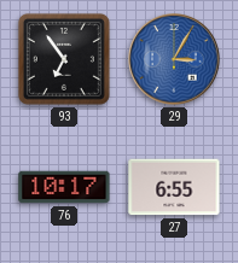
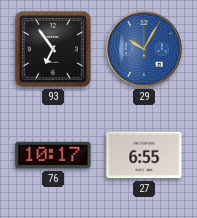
29: 3:05 -> 10:05
